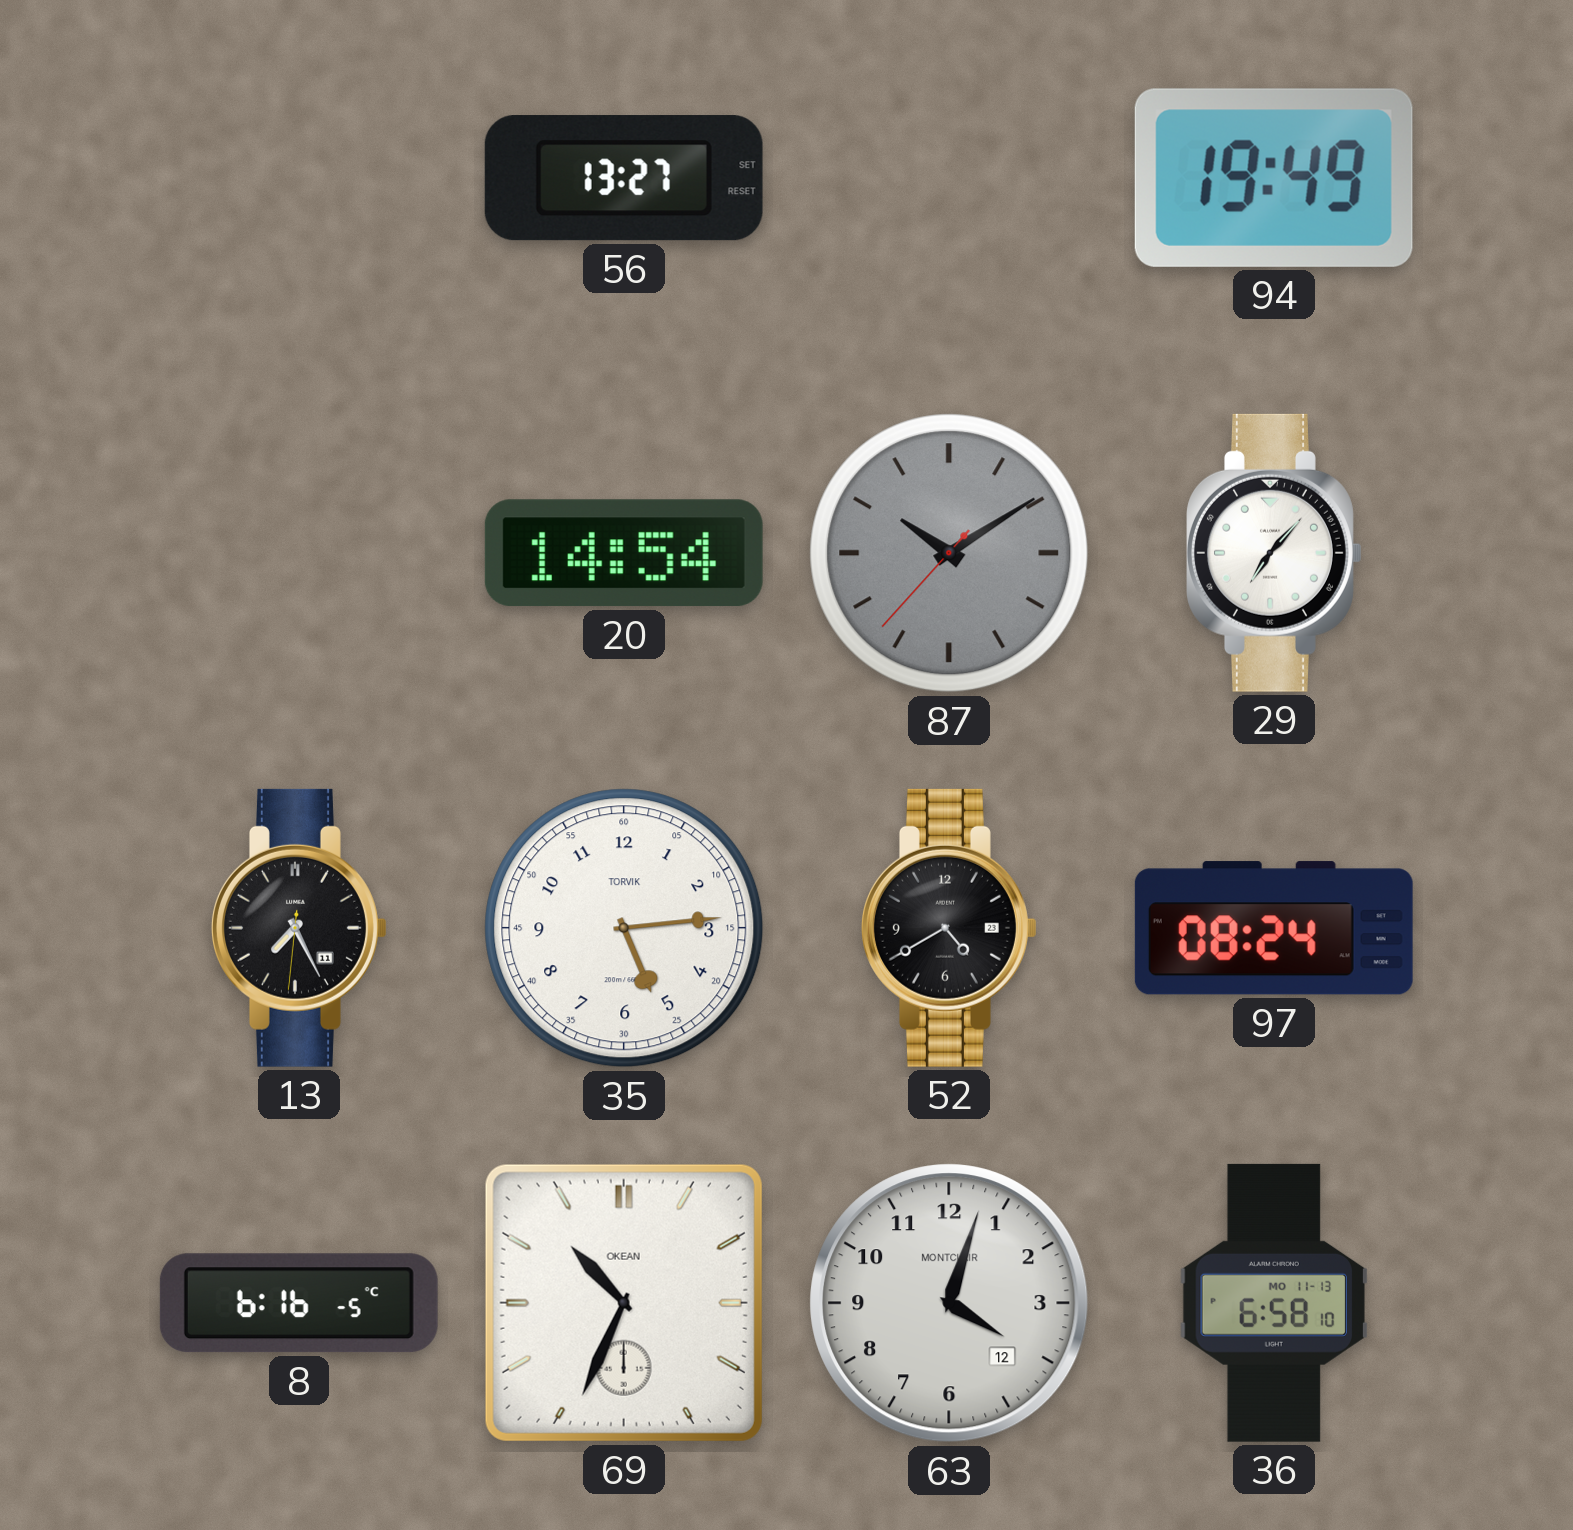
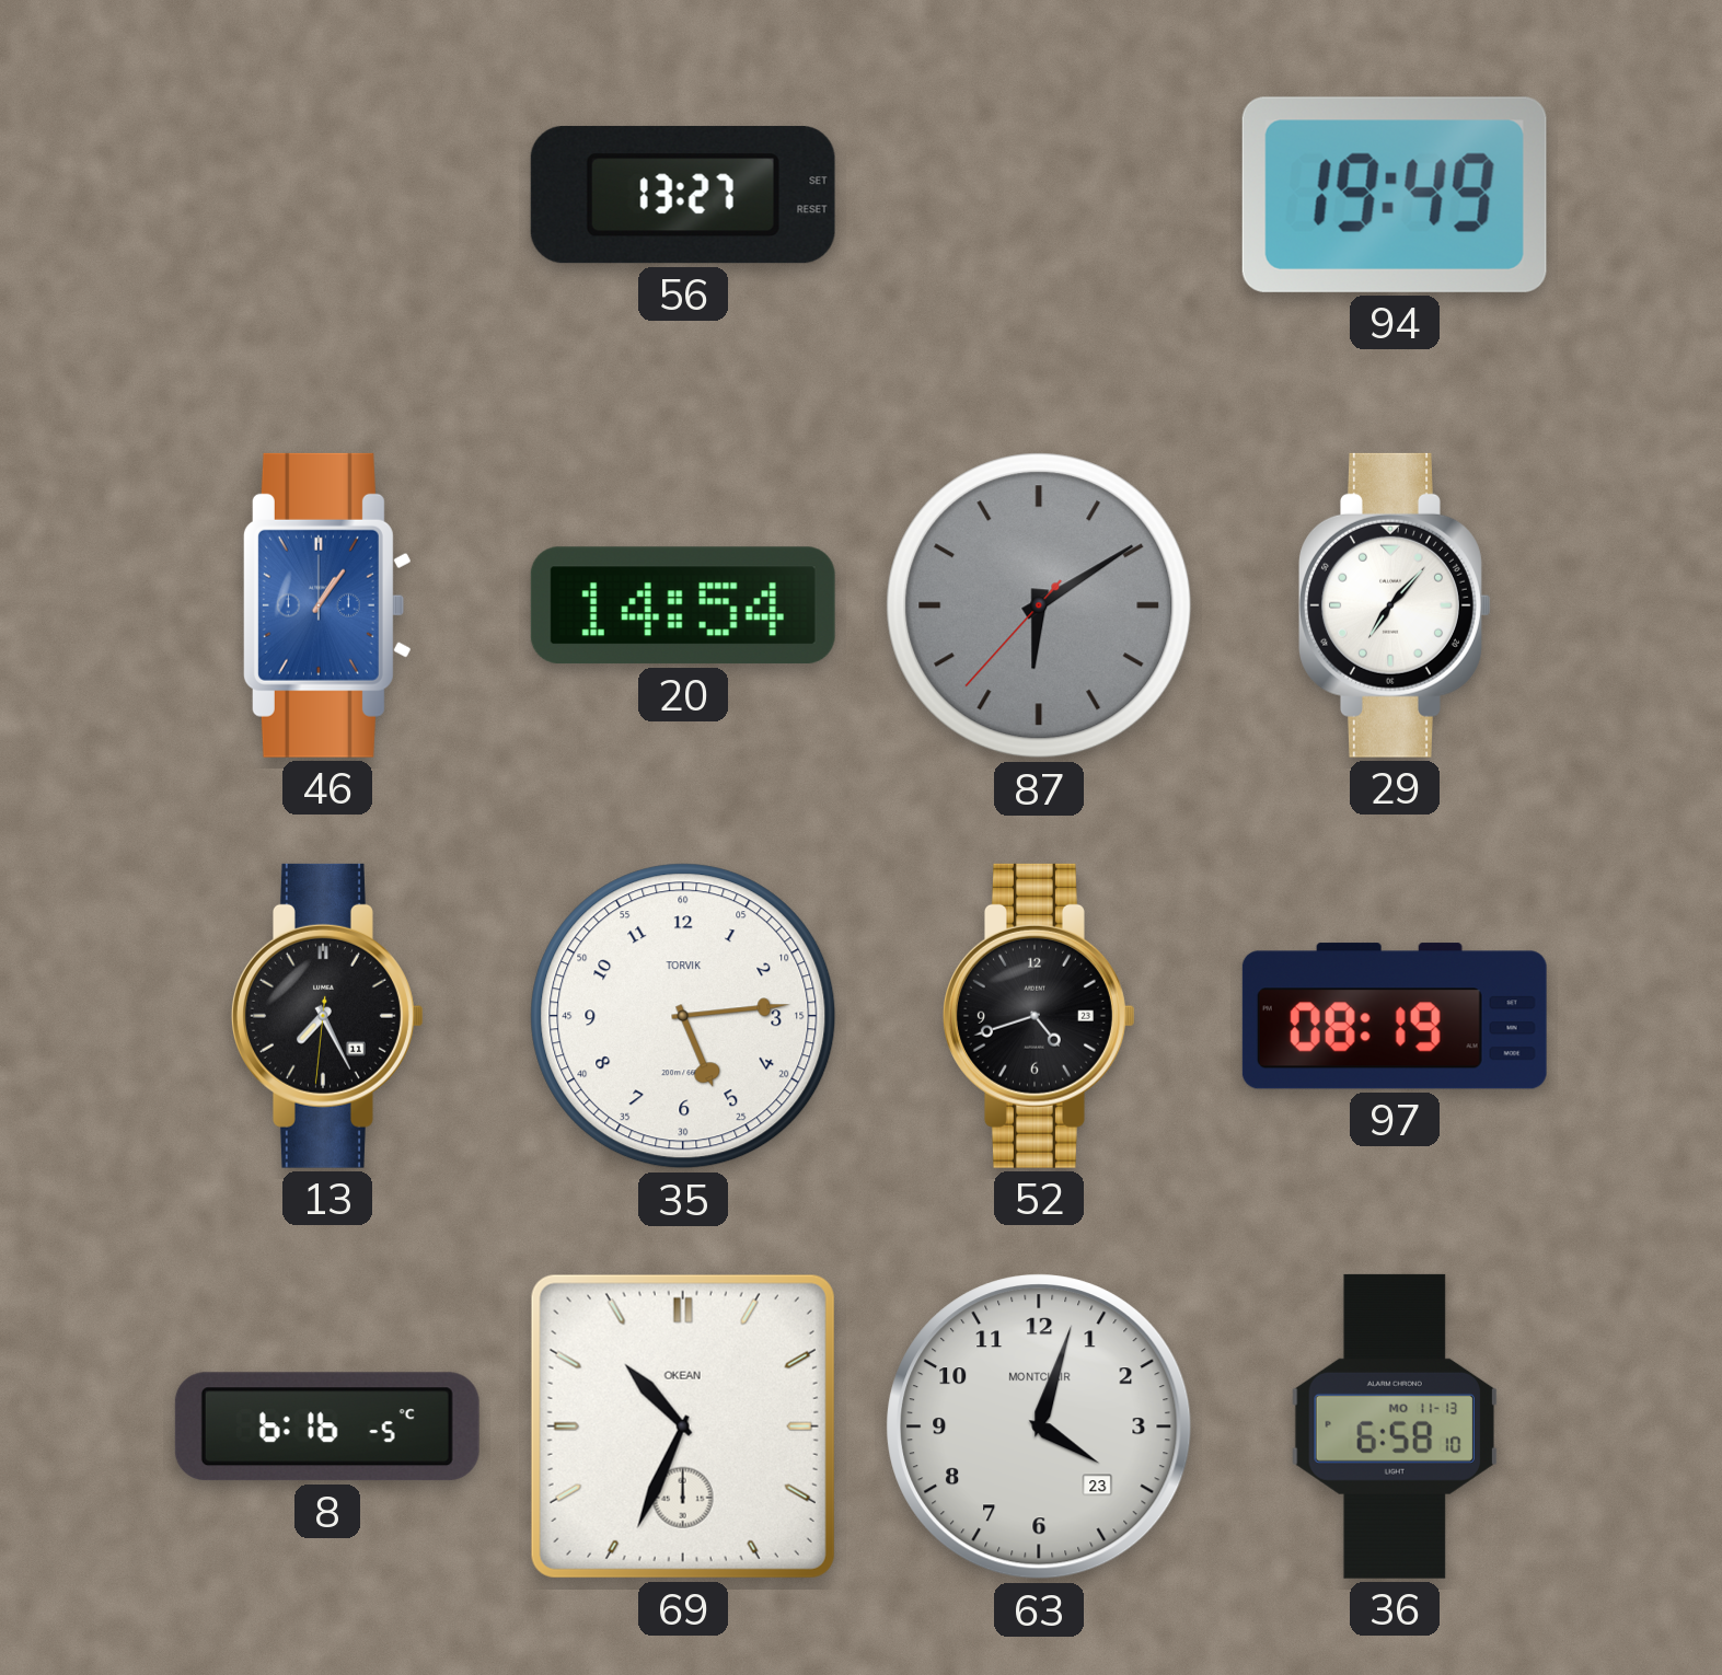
46: none -> 1:06
87: 10:09 -> 6:09
52: 4:40 -> 4:42
97: 08:24 -> 08:19
63 date: 12 -> 23
